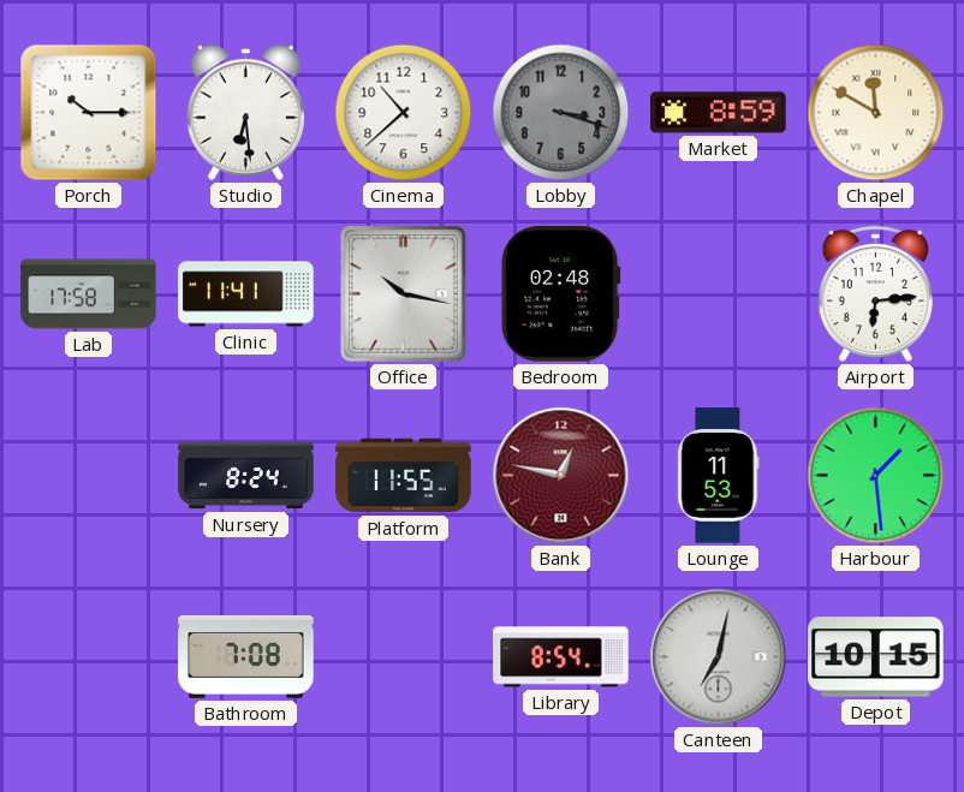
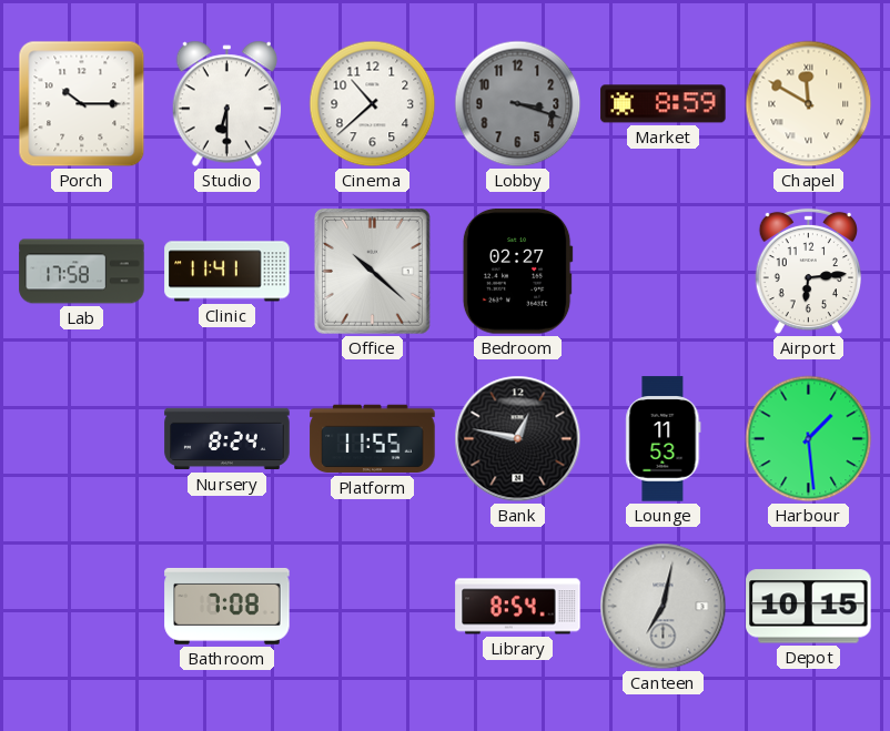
Studio: 6:29 -> 6:30
Office: 10:17 -> 10:22
Bedroom: 02:48 -> 02:27
Bank dial: burgundy -> black
